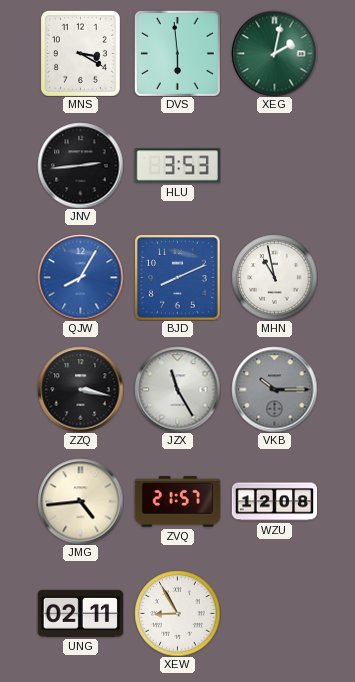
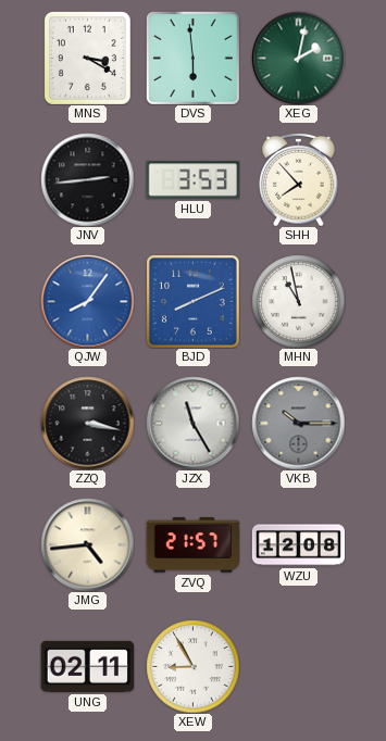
SHH: none -> 7:53
QJW: 8:05 -> 8:06
